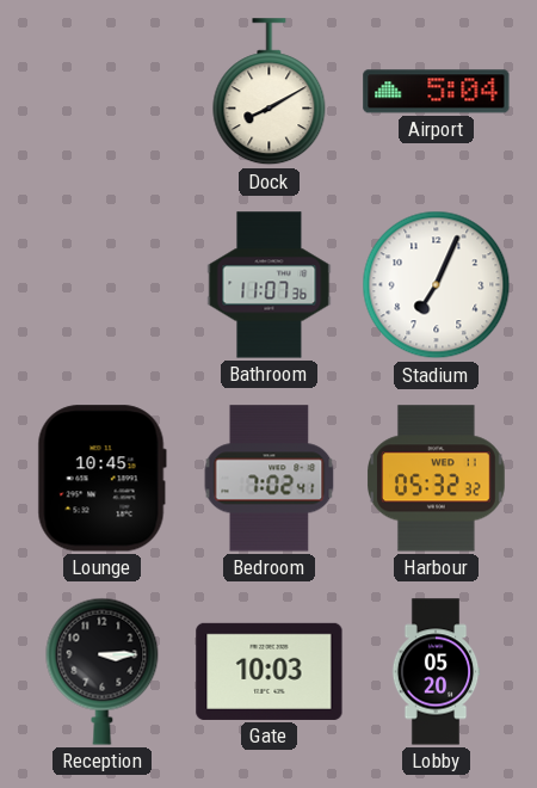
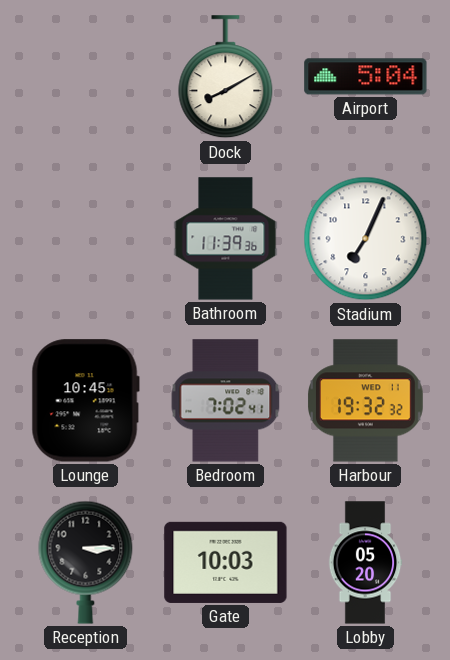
Bathroom: 11:07 -> 11:39
Harbour: 05:32 -> 19:32
